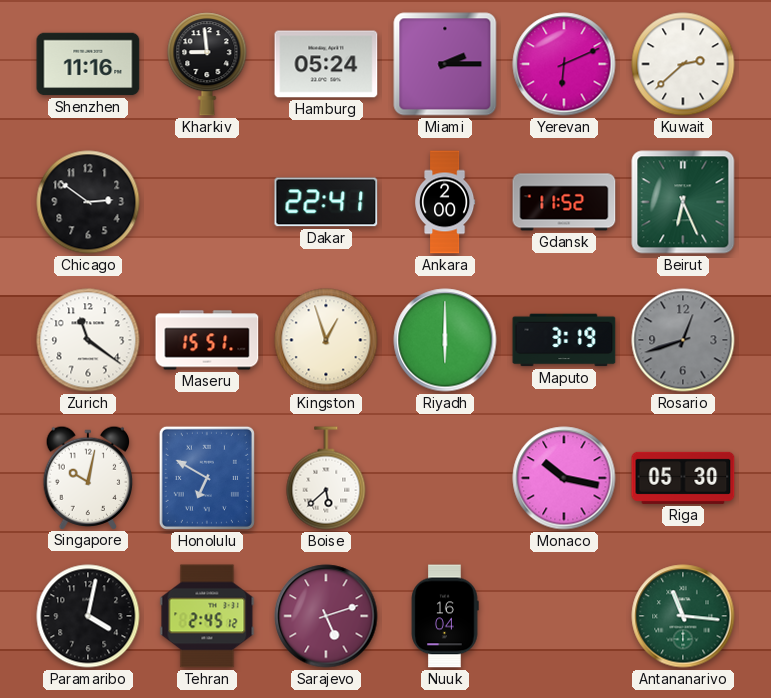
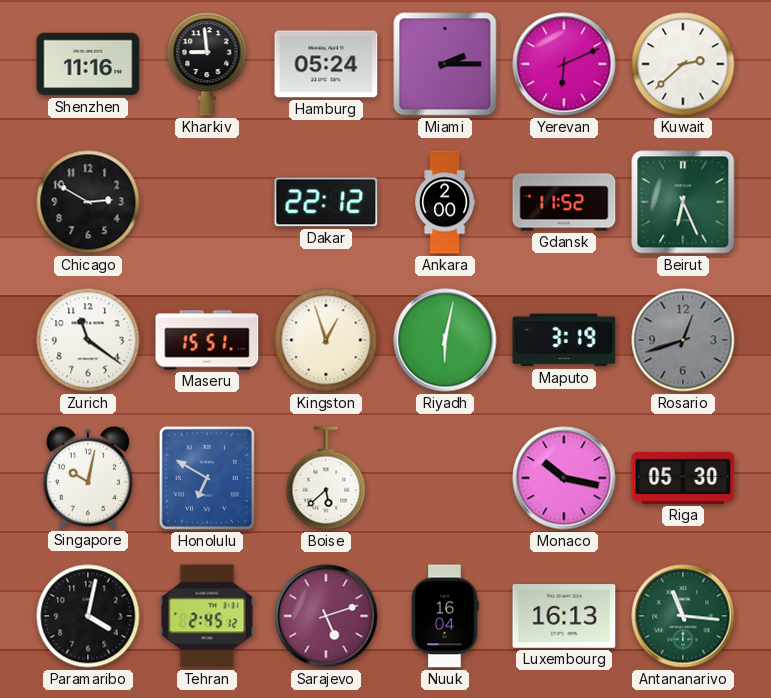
Chicago: 2:51 -> 2:50
Dakar: 22:41 -> 22:12
Riyadh: 6:00 -> 6:02
Luxembourg: none -> 16:13
